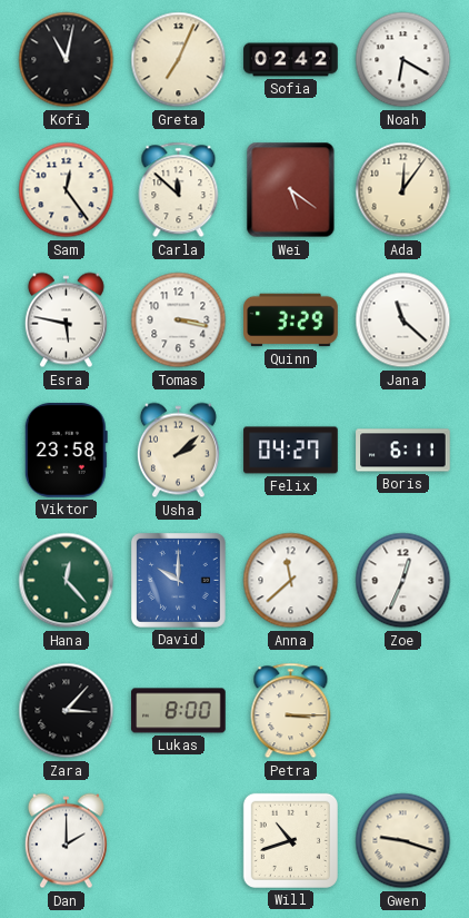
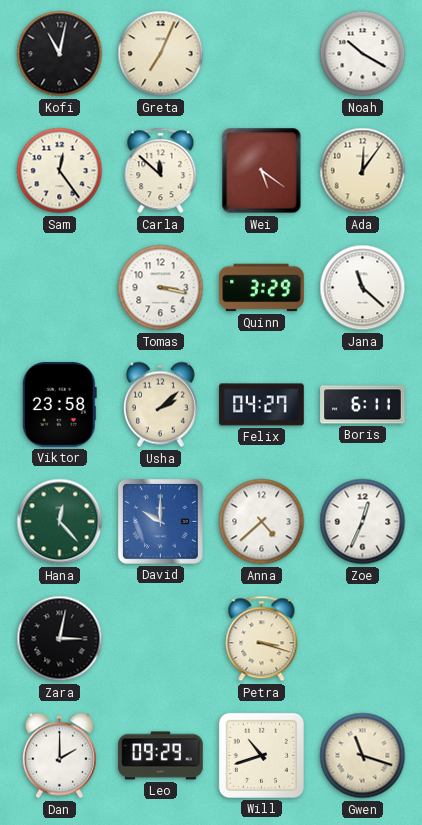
Sofia: 02:42 -> none
Noah: 6:20 -> 10:20
Esra: 5:47 -> none
Anna: 11:38 -> 4:38
Zara: 3:07 -> 3:02
Lukas: 8:00 -> none
Petra: 3:15 -> 3:18
Leo: none -> 09:29
Gwen: 9:18 -> 11:18
